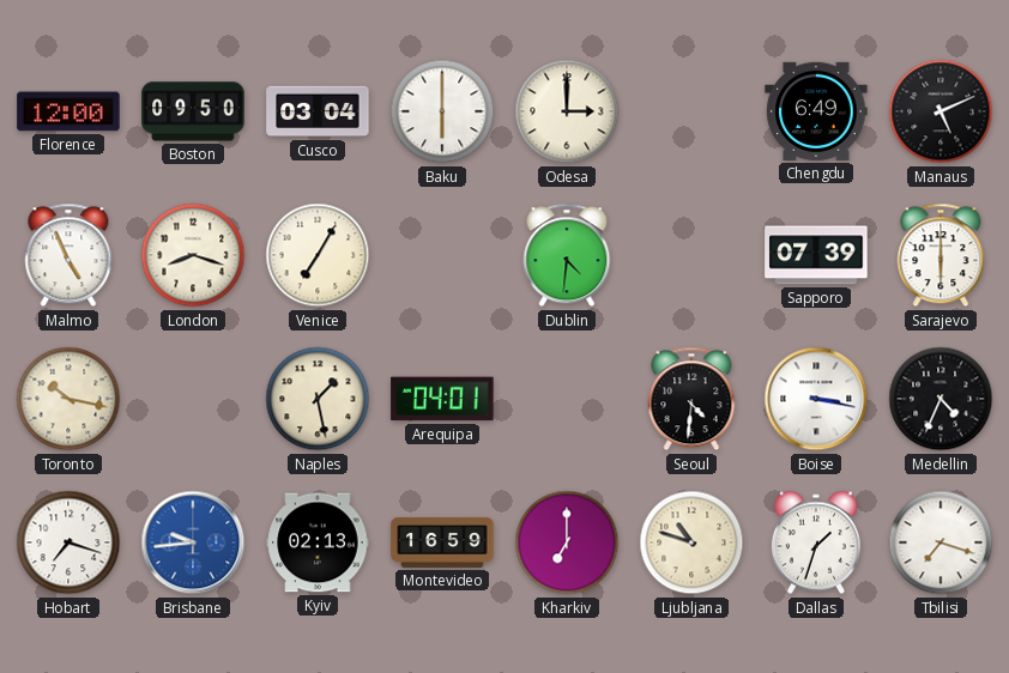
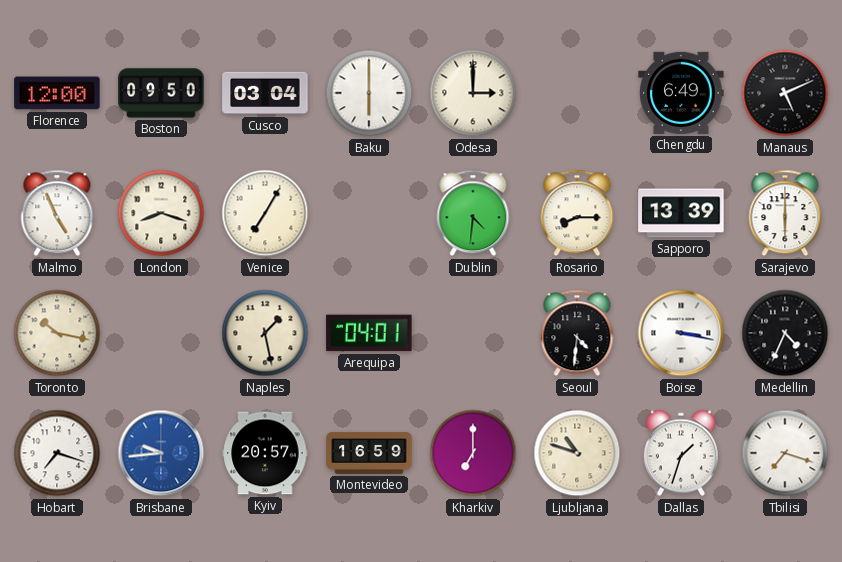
Rosario: none -> 8:15
Sapporo: 07:39 -> 13:39
Kyiv: 02:13 -> 20:57
